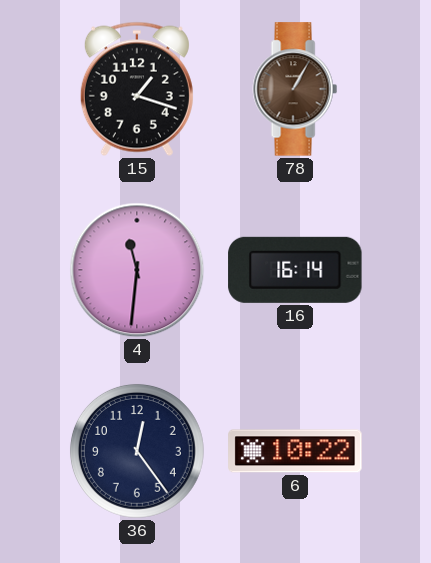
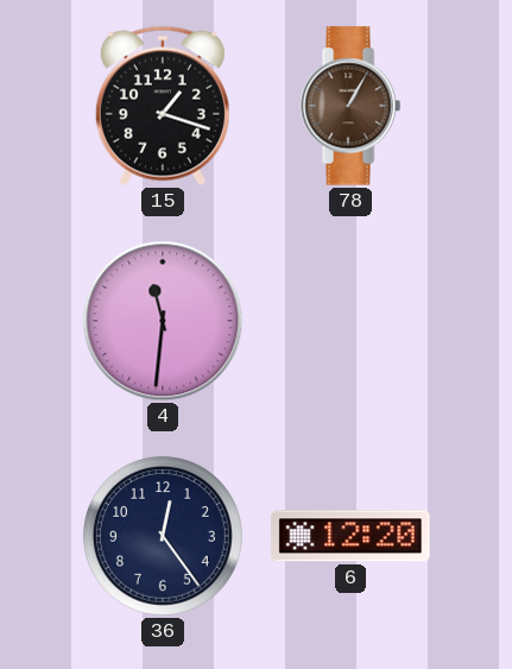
16: 16:14 -> none
6: 10:22 -> 12:20
